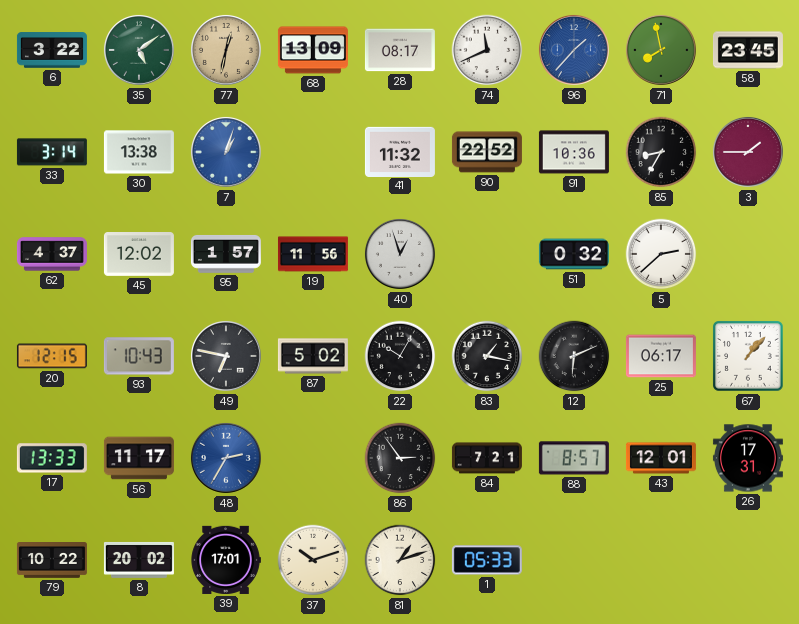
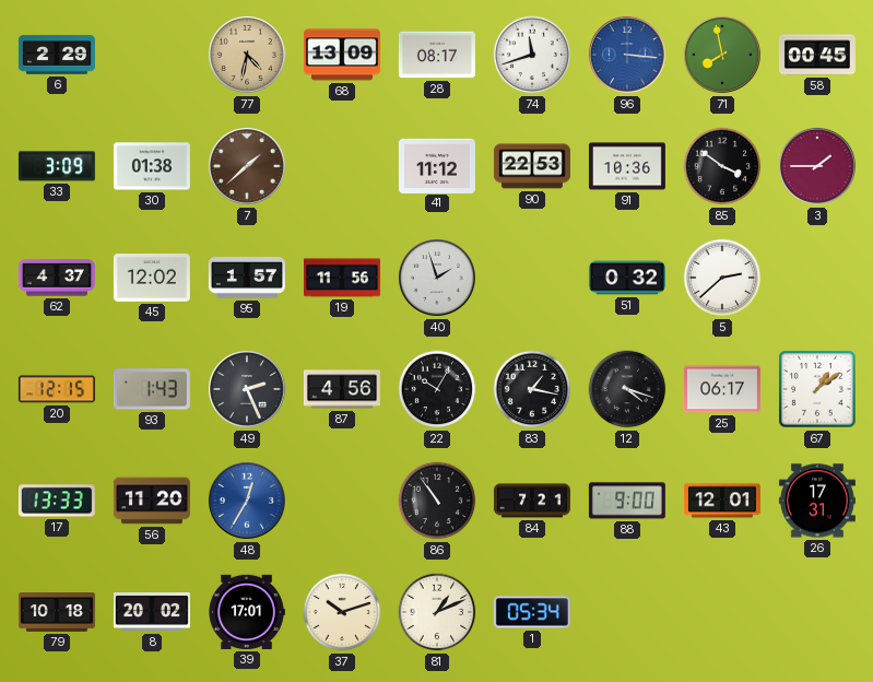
6: 3:22 -> 2:29
35: 5:09 -> none
77: 12:32 -> 4:32
74: 11:41 -> 11:42
96: 1:37 -> 3:16
58: 23:45 -> 00:45
33: 3:14 -> 3:09
30: 13:38 -> 01:38
7: 1:03 -> 1:38
7 dial: blue -> brown
41: 11:32 -> 11:12
90: 22:52 -> 22:53
85: 8:35 -> 3:51
40: 12:57 -> 1:57
93: 10:43 -> 1:43
49: 6:47 -> 2:26
87: 5:02 -> 4:56
12: 6:11 -> 4:18
67: 1:07 -> 1:09
56: 11:17 -> 11:20
48: 2:35 -> 12:35
86: 2:54 -> 10:54
88: 8:57 -> 9:00
79: 10:22 -> 10:18
81: 1:12 -> 1:11
1: 05:33 -> 05:34
